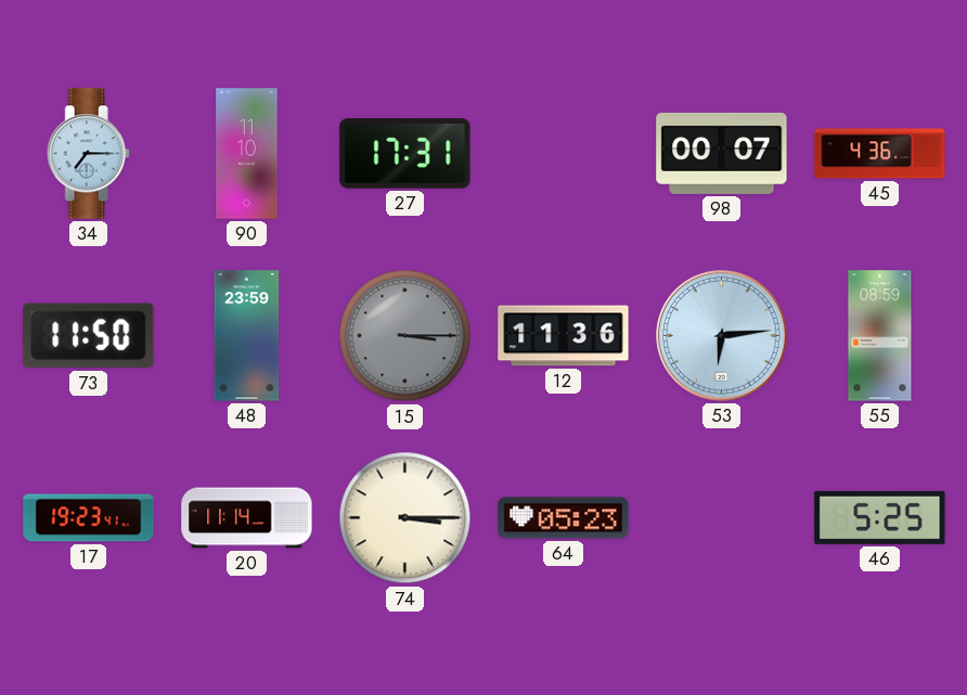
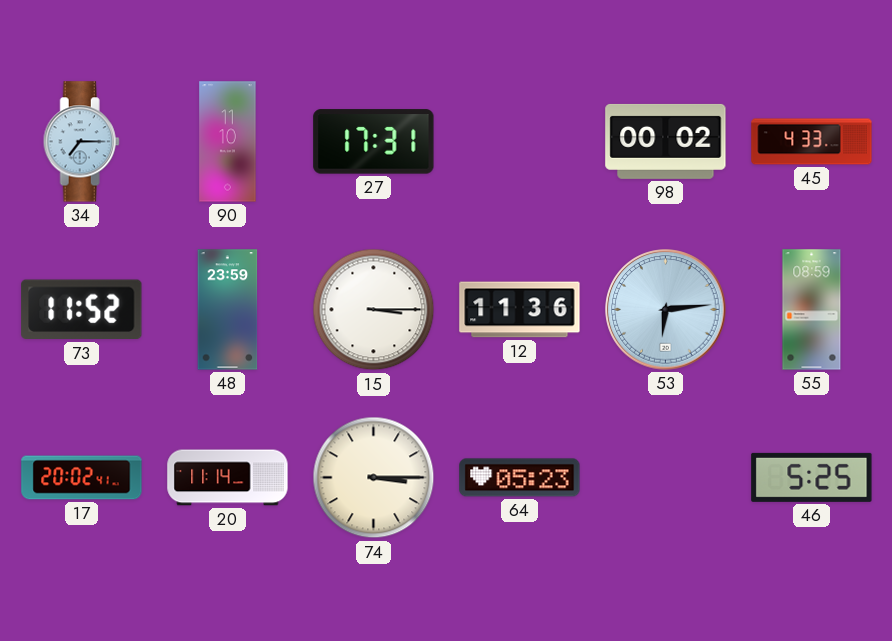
98: 00:07 -> 00:02
45: 4:36 -> 4:33
73: 11:50 -> 11:52
15 dial: grey -> white
17: 19:23 -> 20:02
